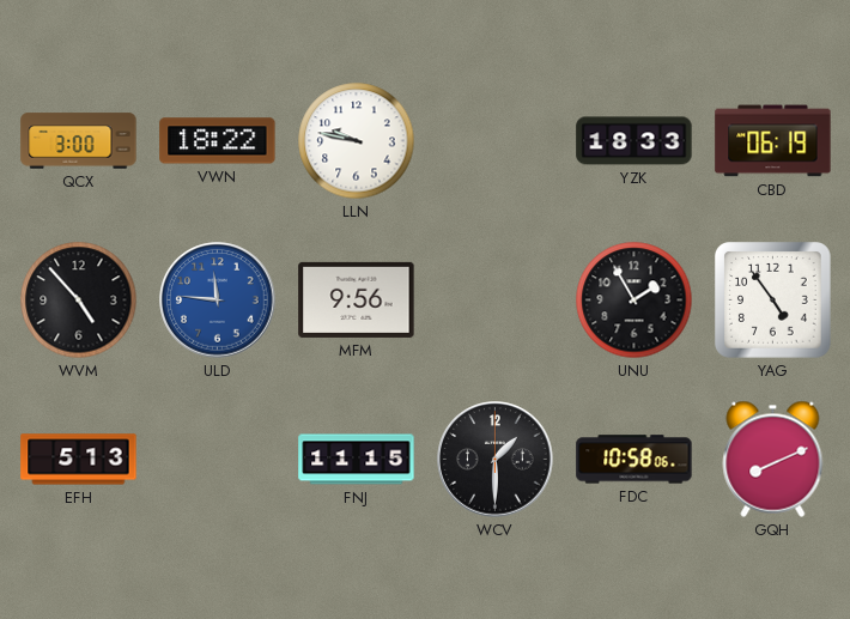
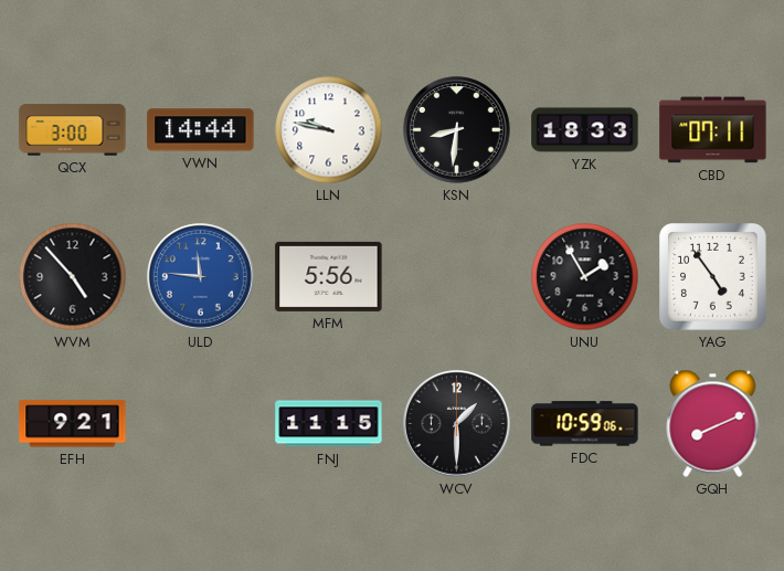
VWN: 18:22 -> 14:44
KSN: none -> 8:31
CBD: 06:19 -> 07:11
MFM: 9:56 -> 5:56
EFH: 5:13 -> 9:21
FDC: 10:58 -> 10:59
